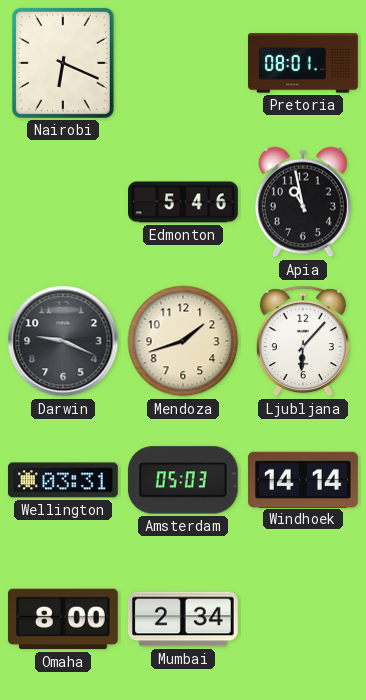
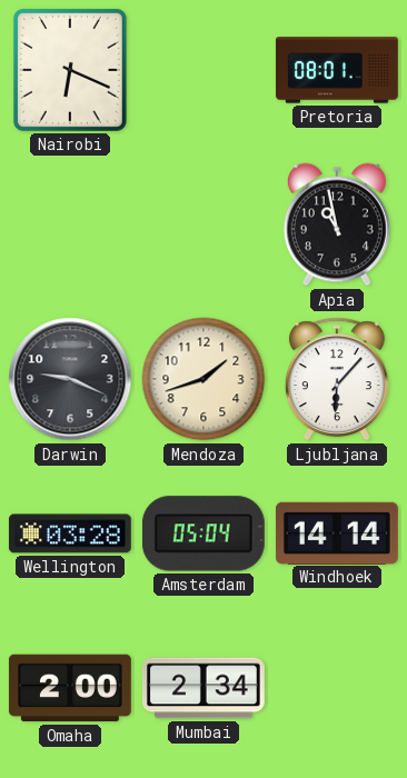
Edmonton: 5:46 -> none
Wellington: 03:31 -> 03:28
Amsterdam: 05:03 -> 05:04
Omaha: 8:00 -> 2:00
